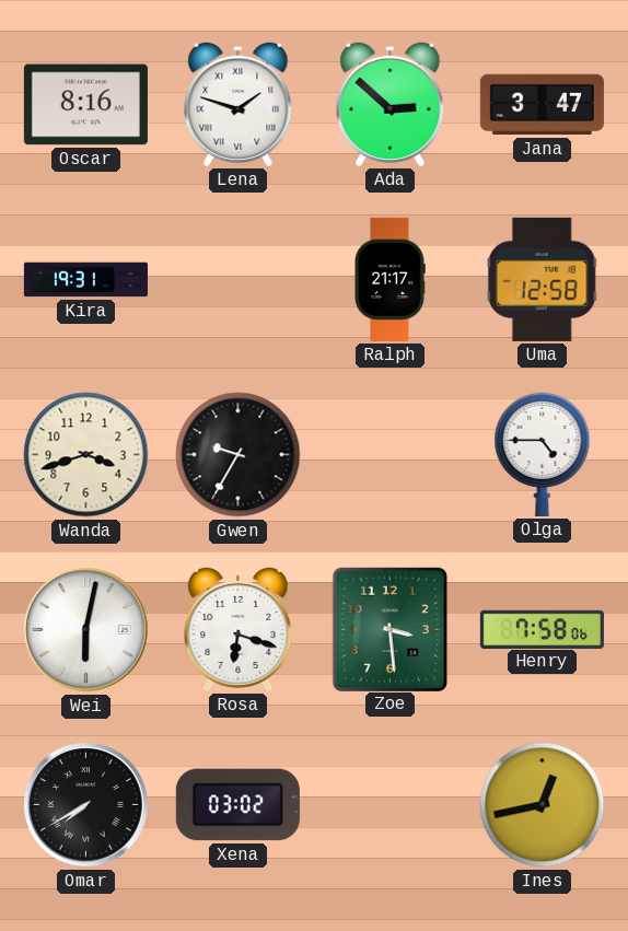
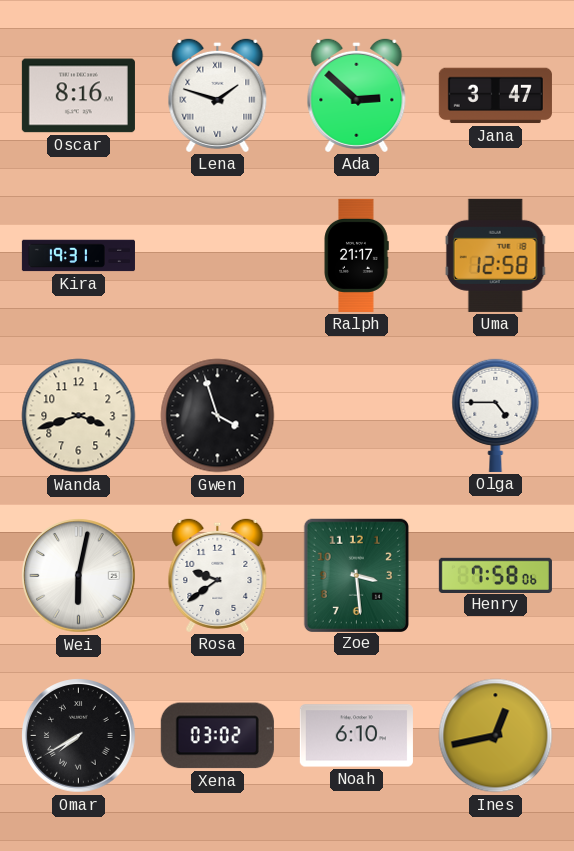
Gwen: 9:35 -> 3:57
Rosa: 6:18 -> 9:39
Noah: none -> 6:10
